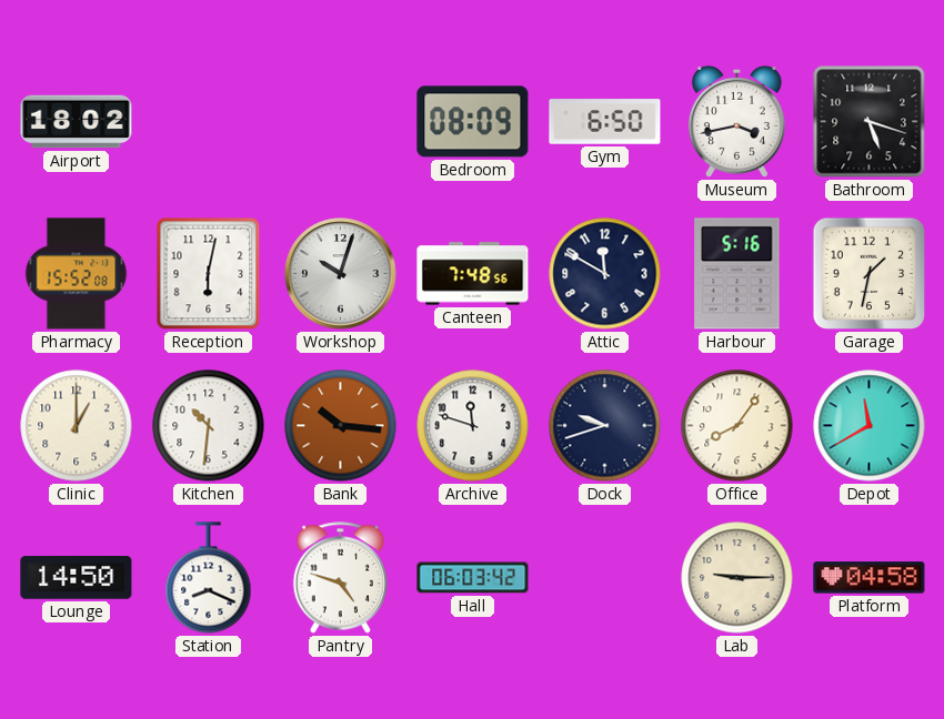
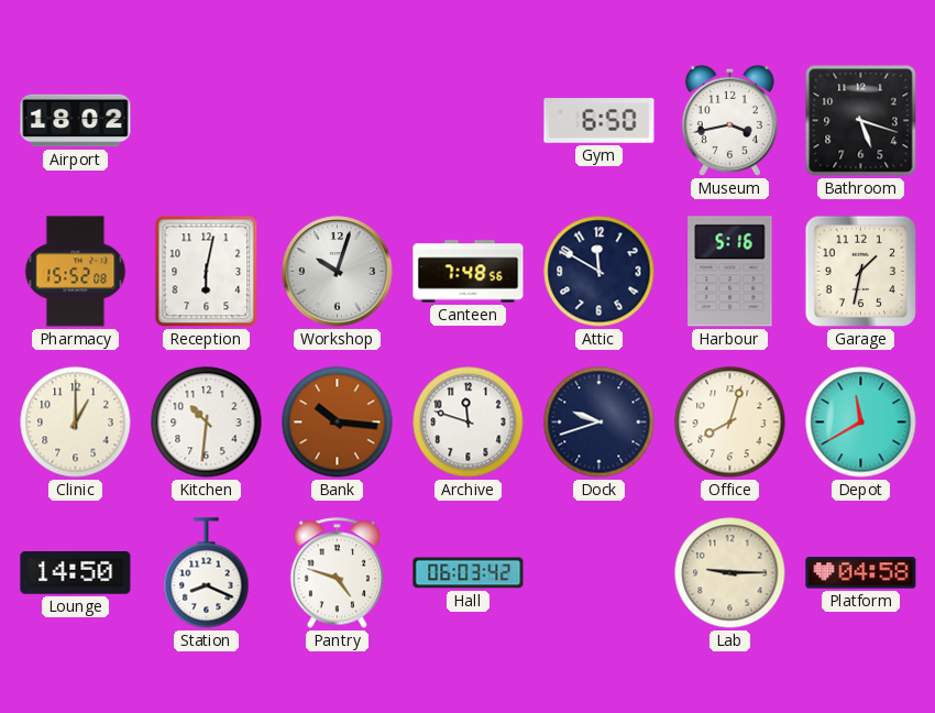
Bedroom: 08:09 -> none
Office: 8:06 -> 8:03
